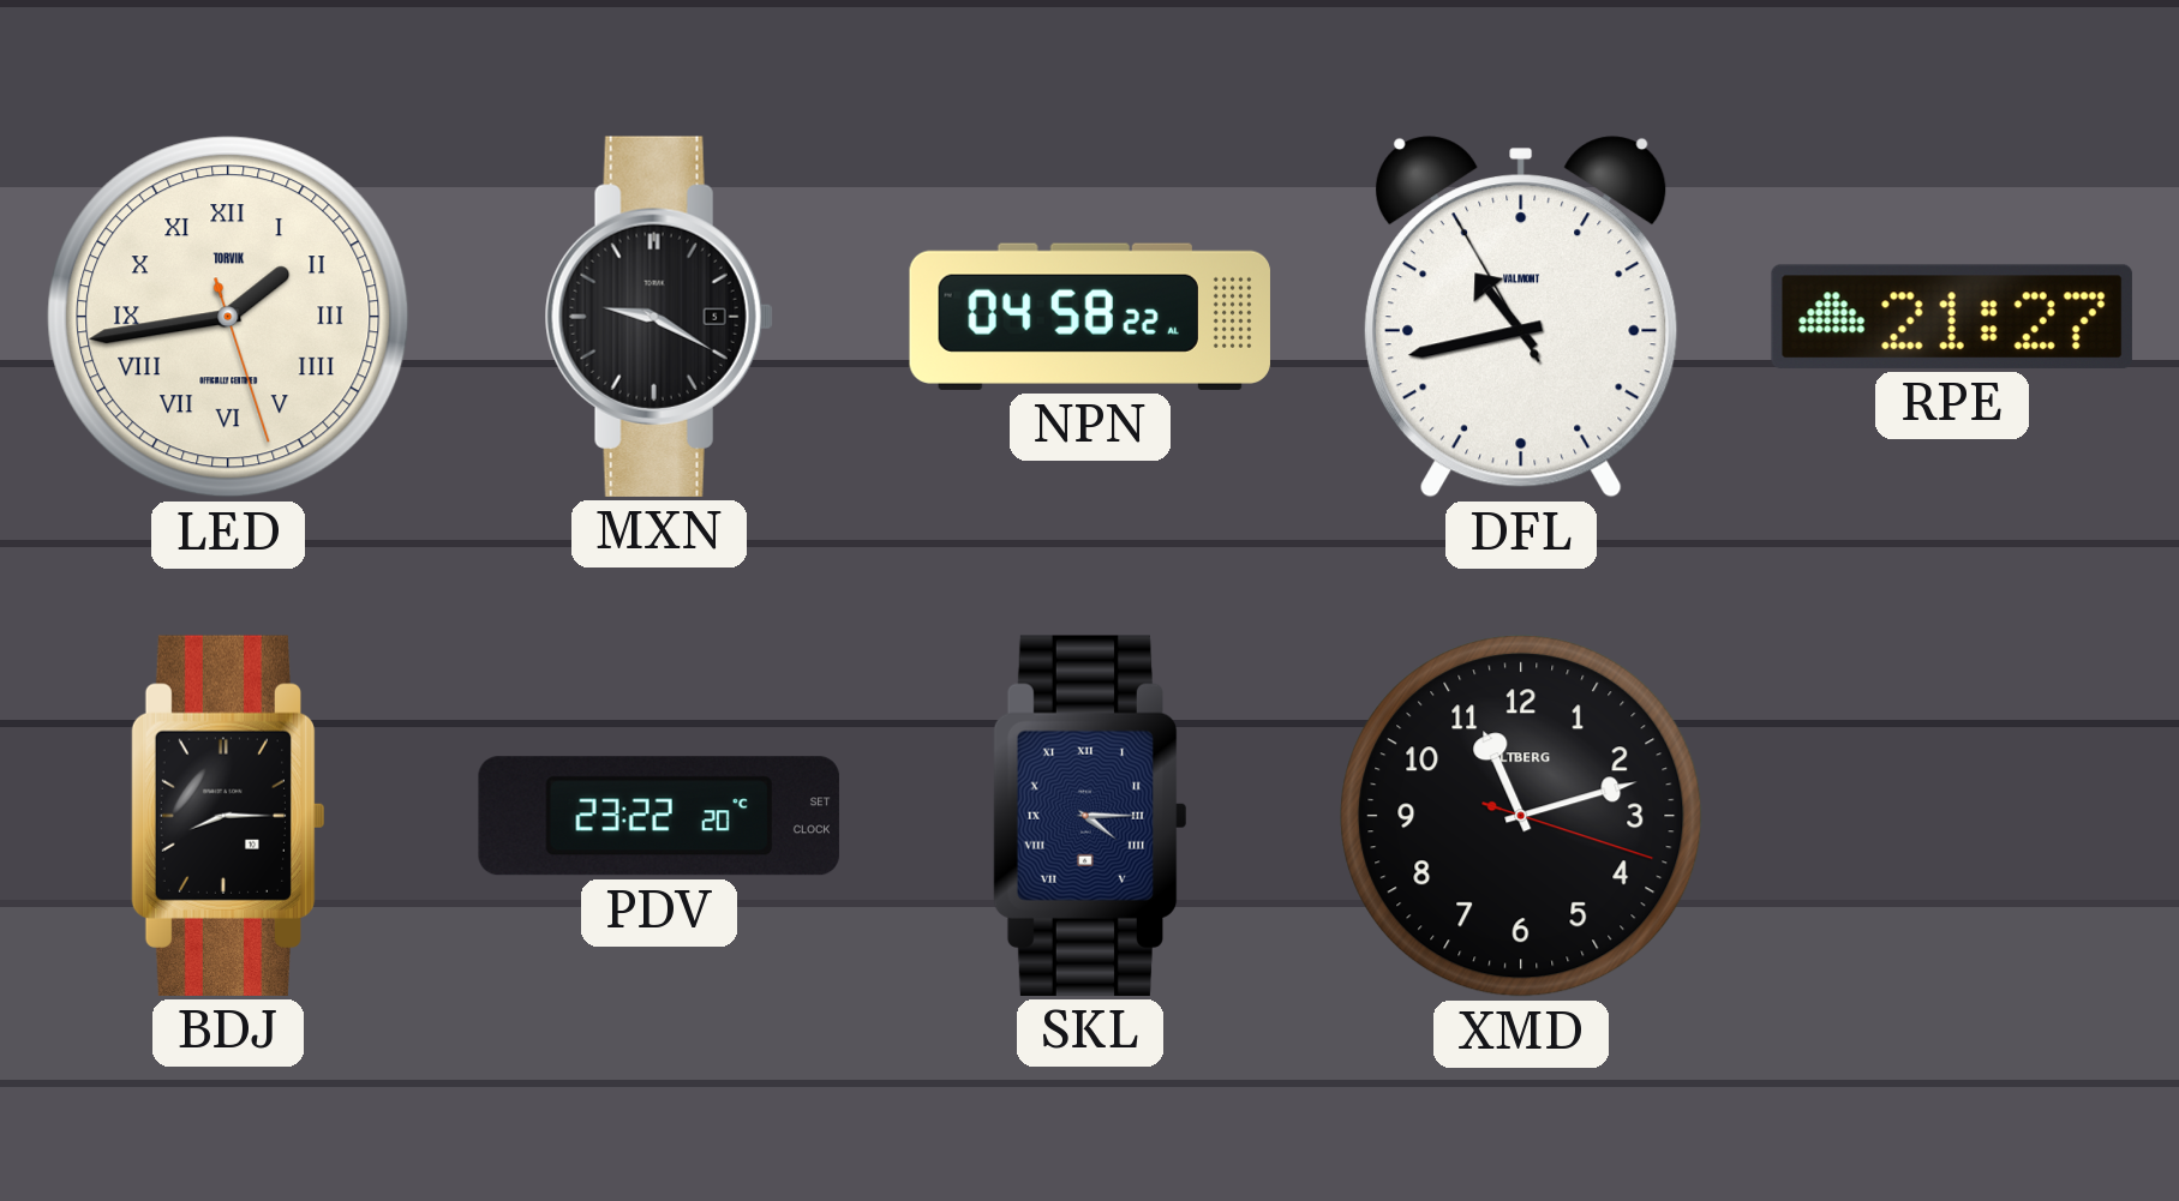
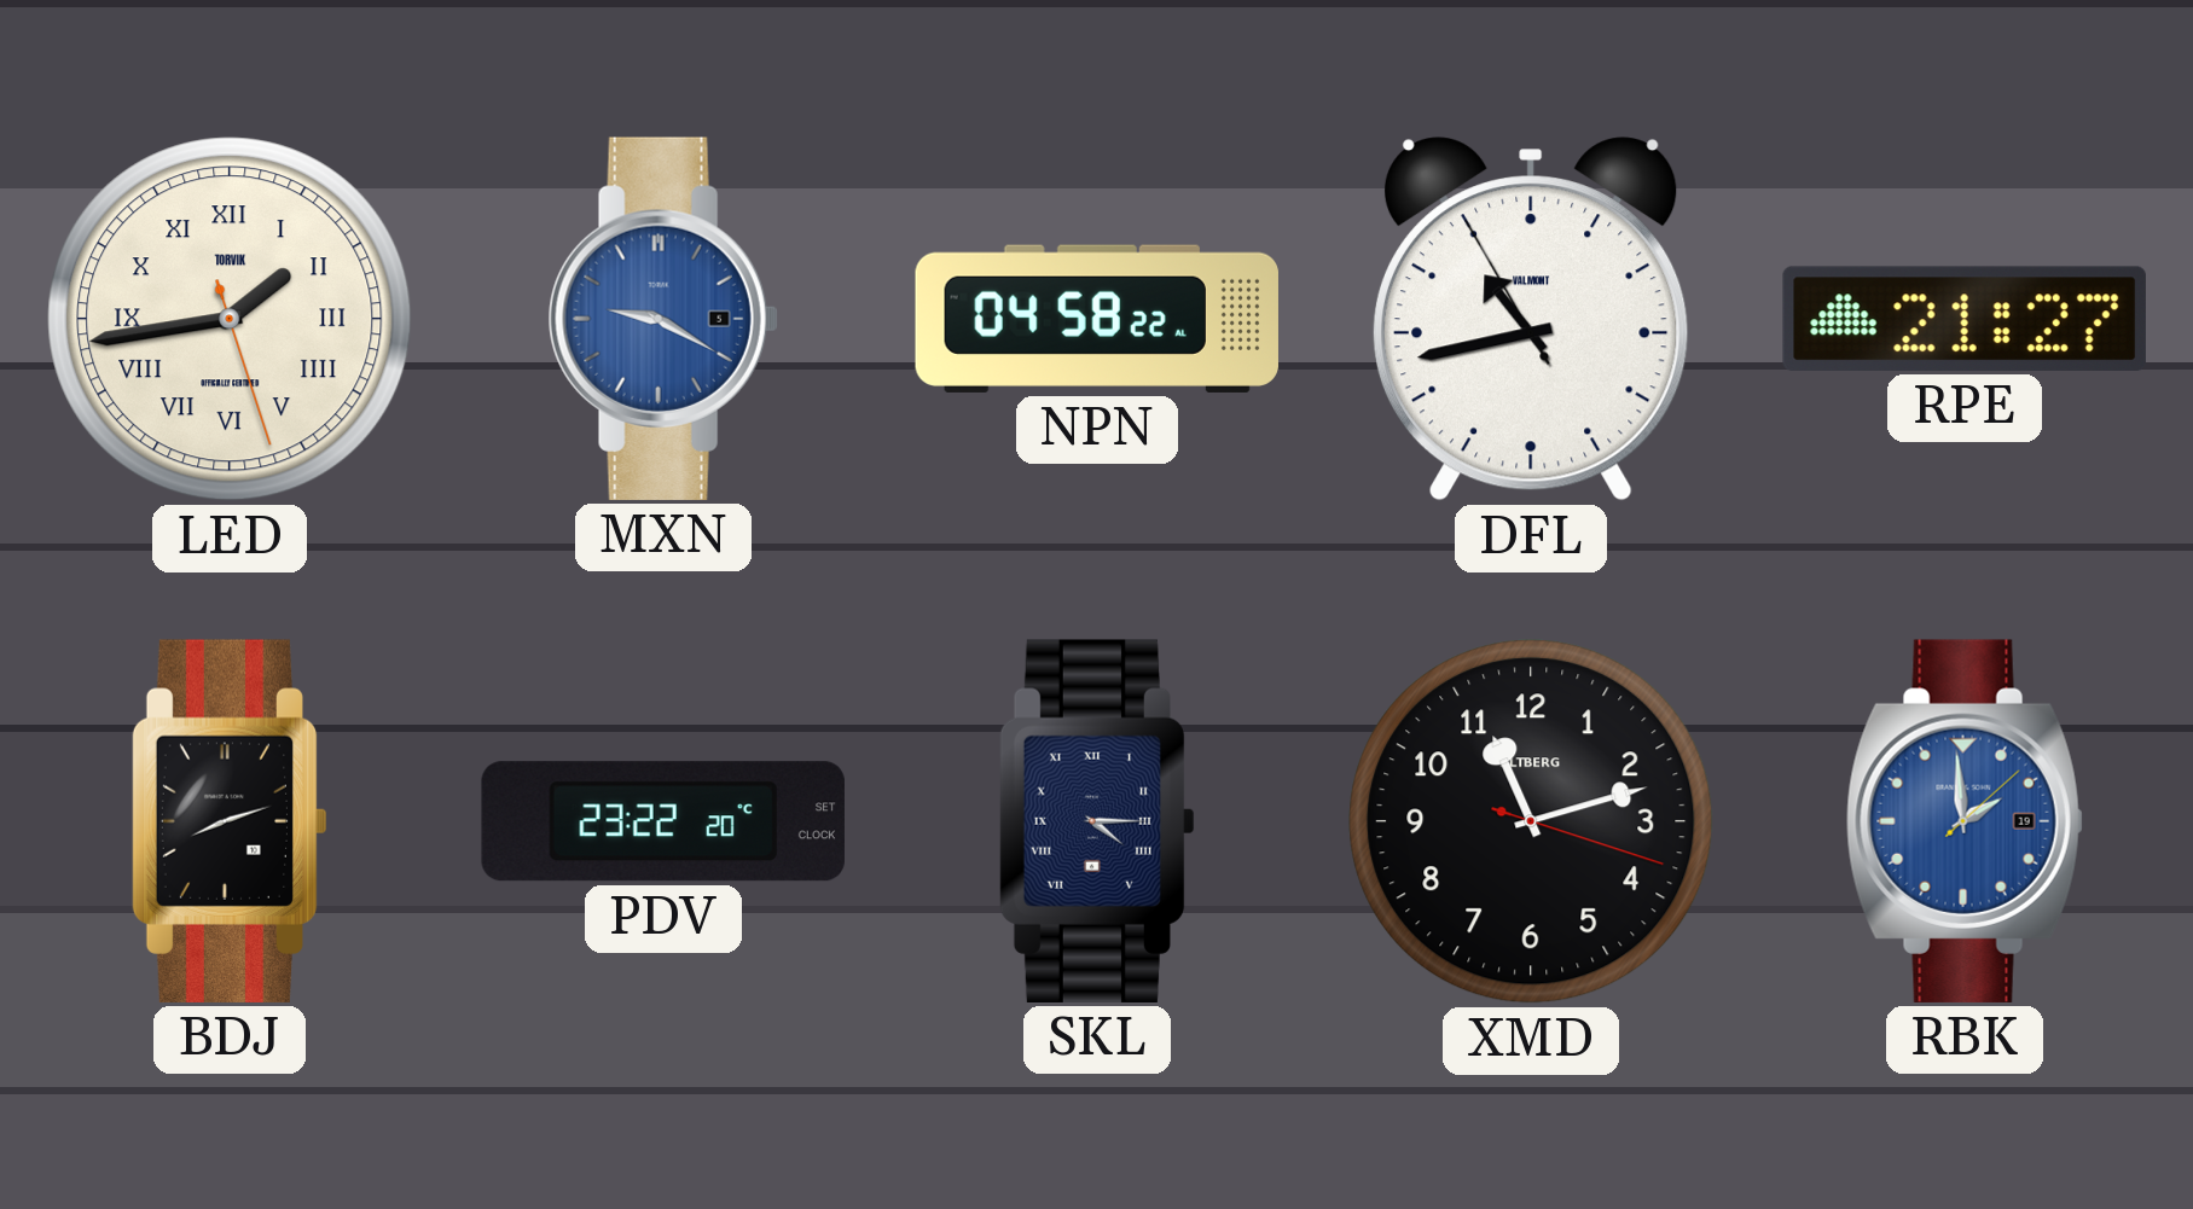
MXN dial: black -> blue
BDJ: 8:15 -> 8:12
RBK: none -> 1:59
